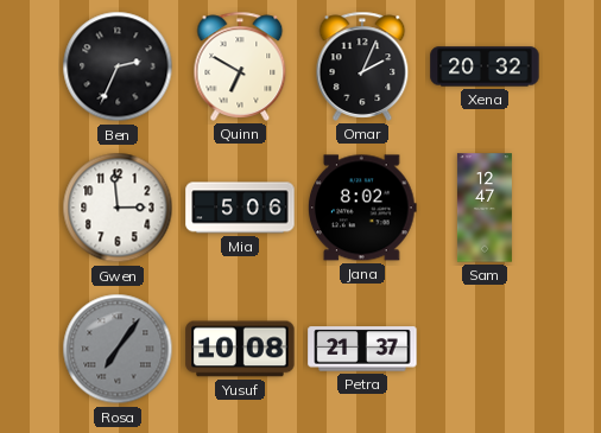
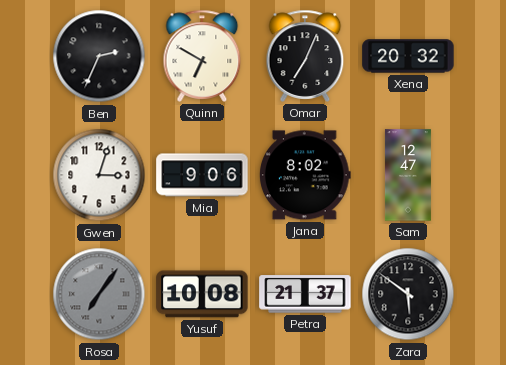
Omar: 2:04 -> 7:04
Gwen: 2:59 -> 3:03
Mia: 5:06 -> 9:06
Zara: none -> 5:51
